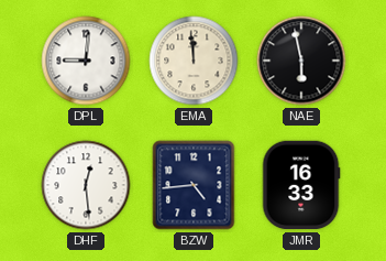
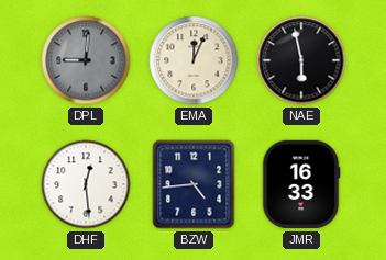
DPL dial: white -> grey
EMA: 11:59 -> 12:04
